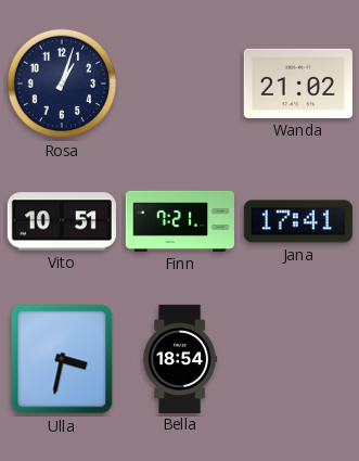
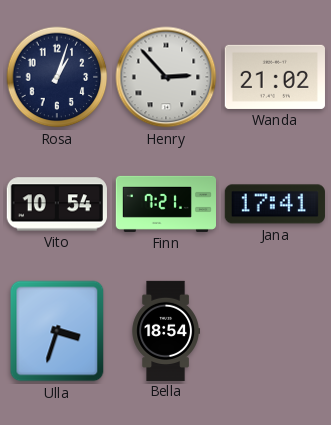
Henry: none -> 2:53
Vito: 10:51 -> 10:54
Ulla: 3:32 -> 3:33
